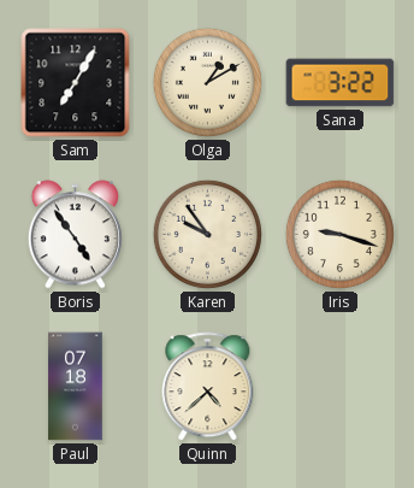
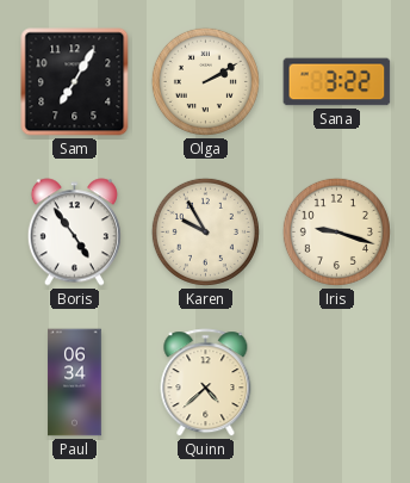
Olga: 1:10 -> 2:10
Karen: 9:54 -> 9:55
Paul: 07:18 -> 06:34
